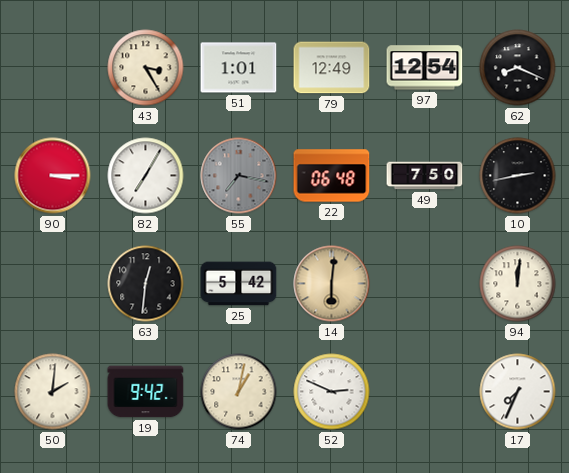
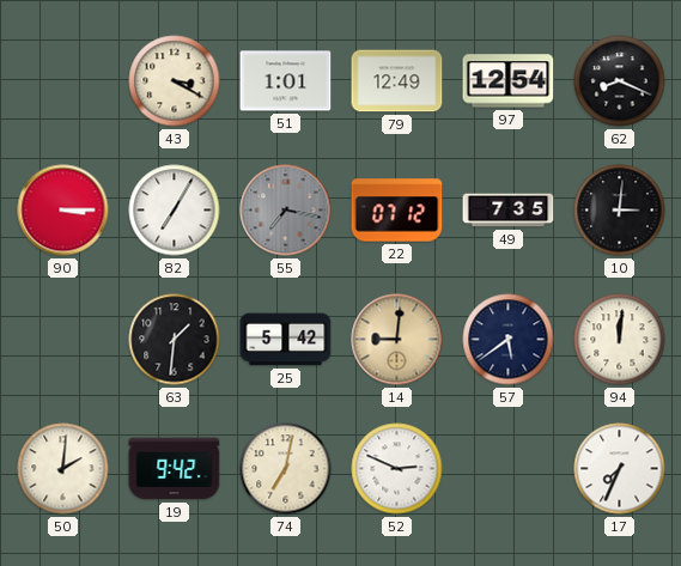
43: 3:25 -> 3:20
22: 06:48 -> 07:12
49: 7:50 -> 7:35
10: 2:43 -> 3:01
63: 12:31 -> 1:31
14: 6:01 -> 9:01
57: none -> 5:39
74: 1:02 -> 7:02
